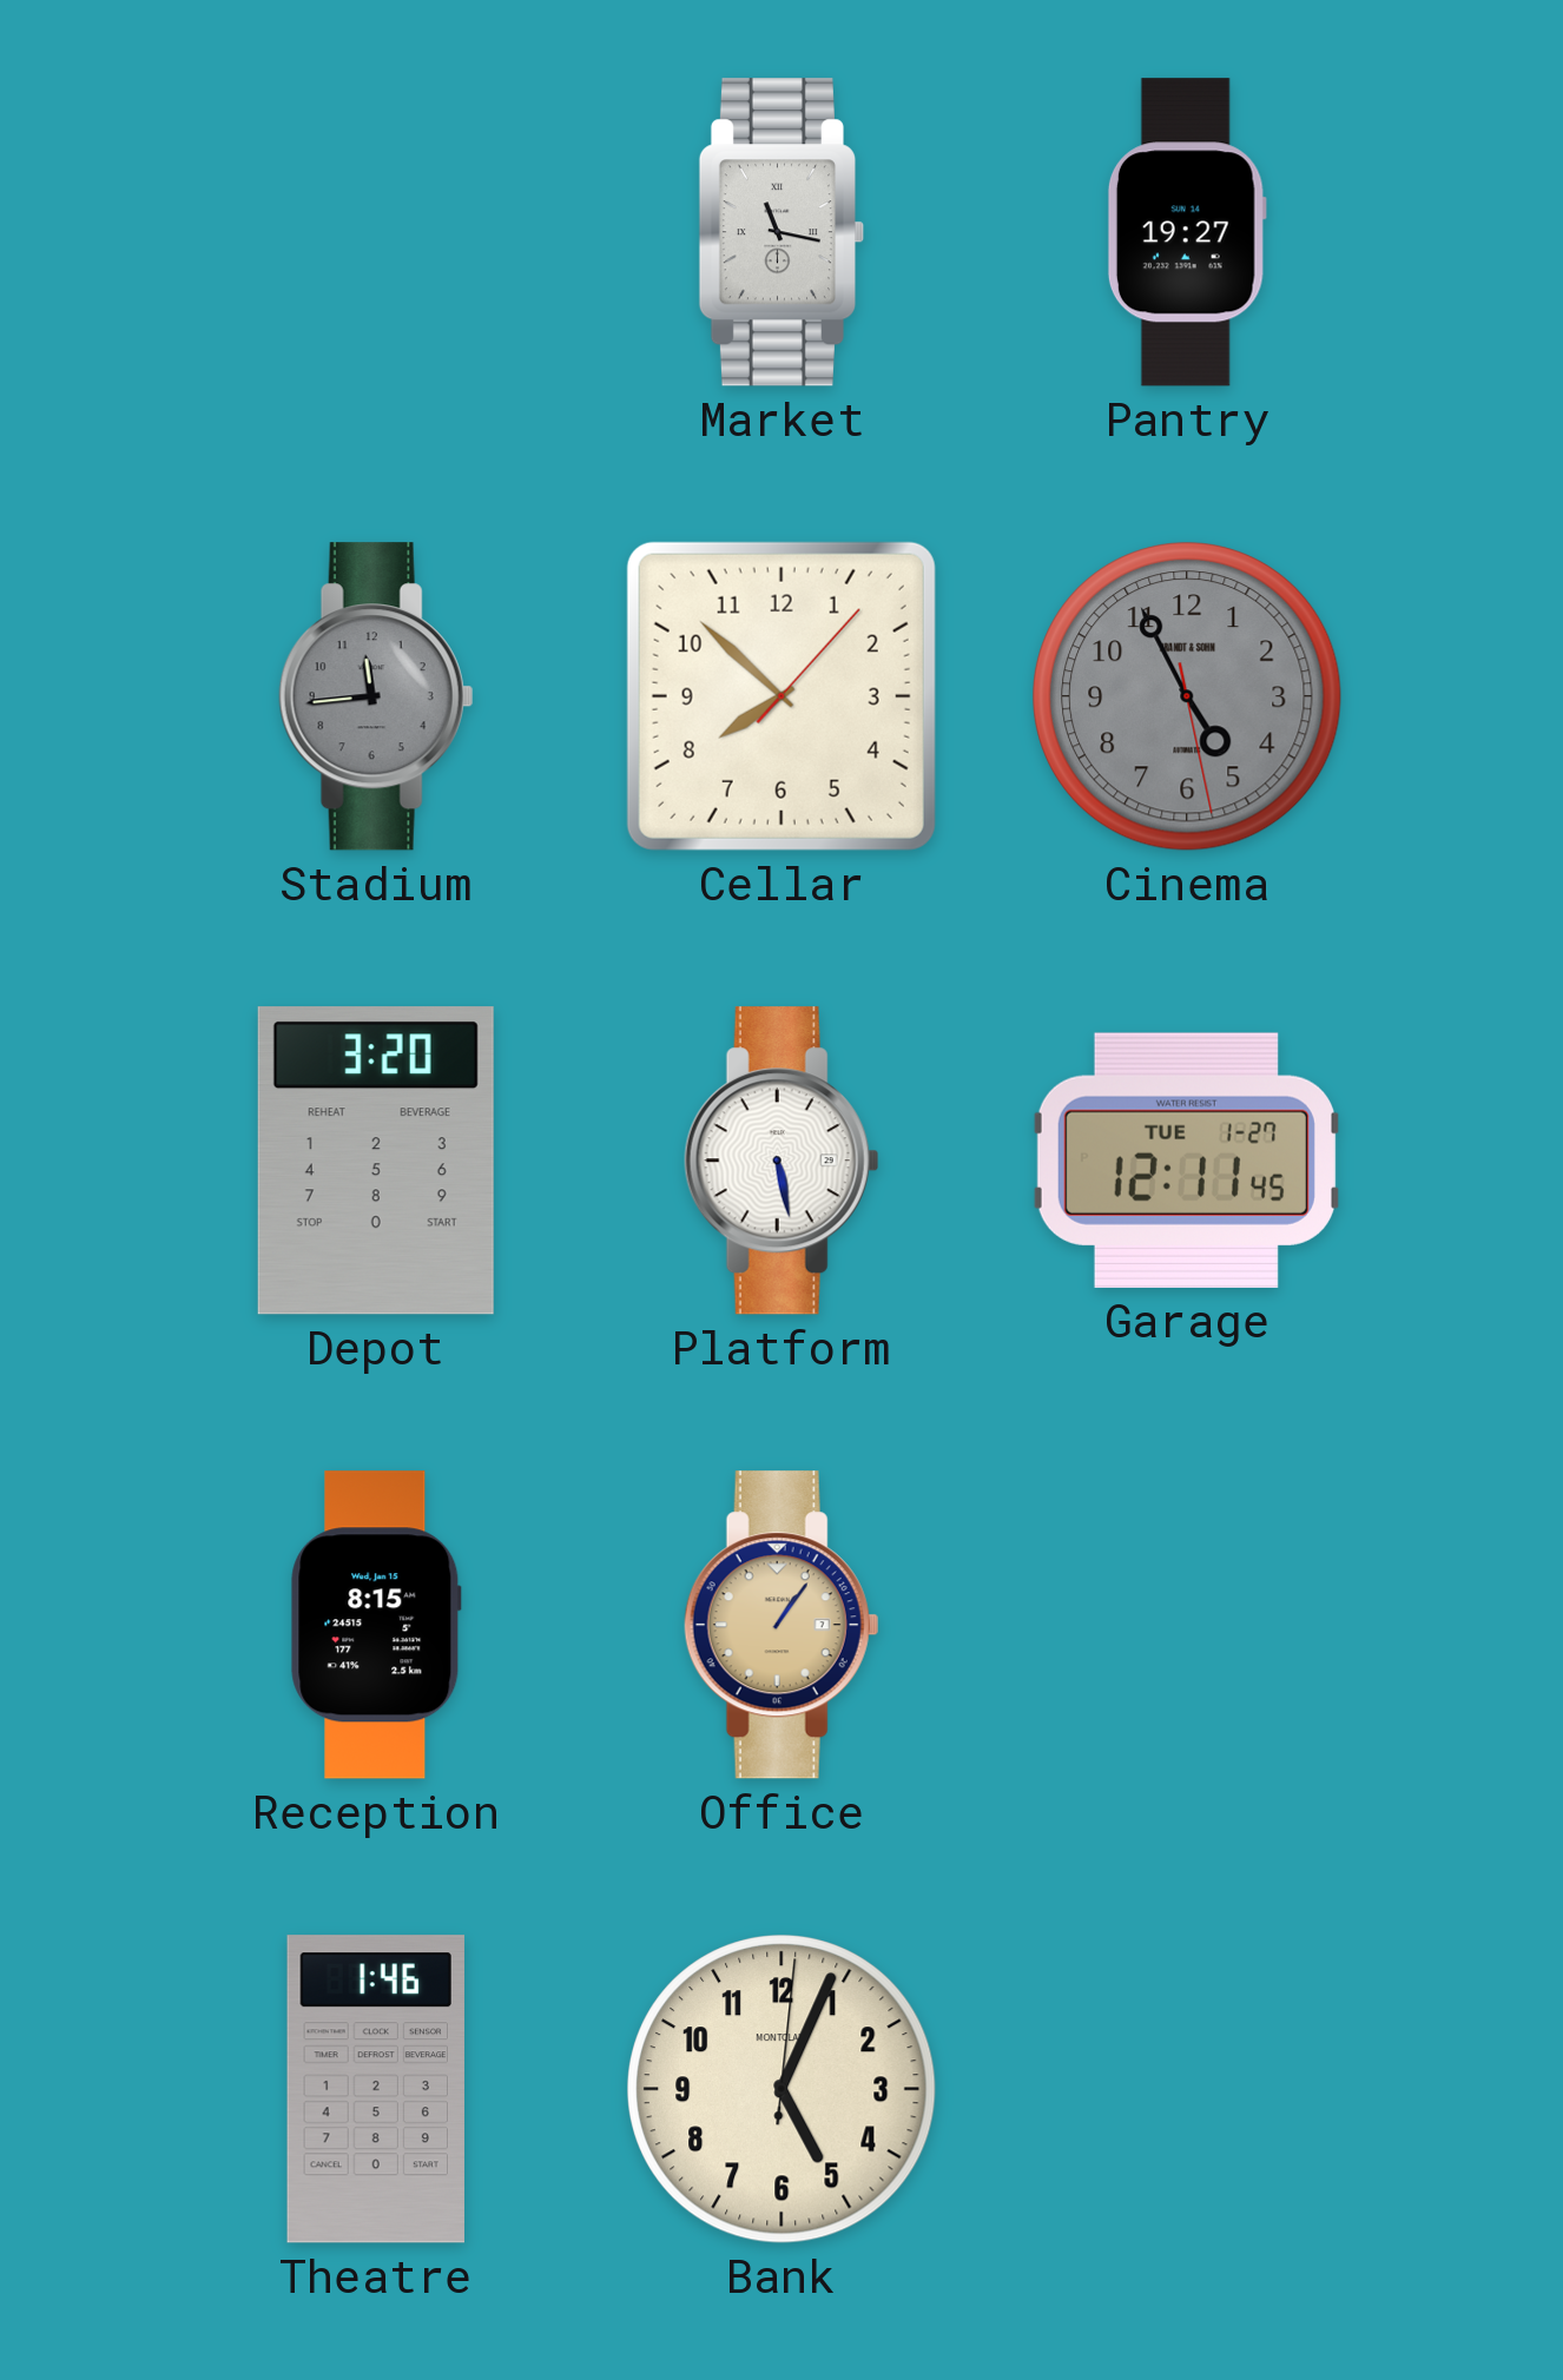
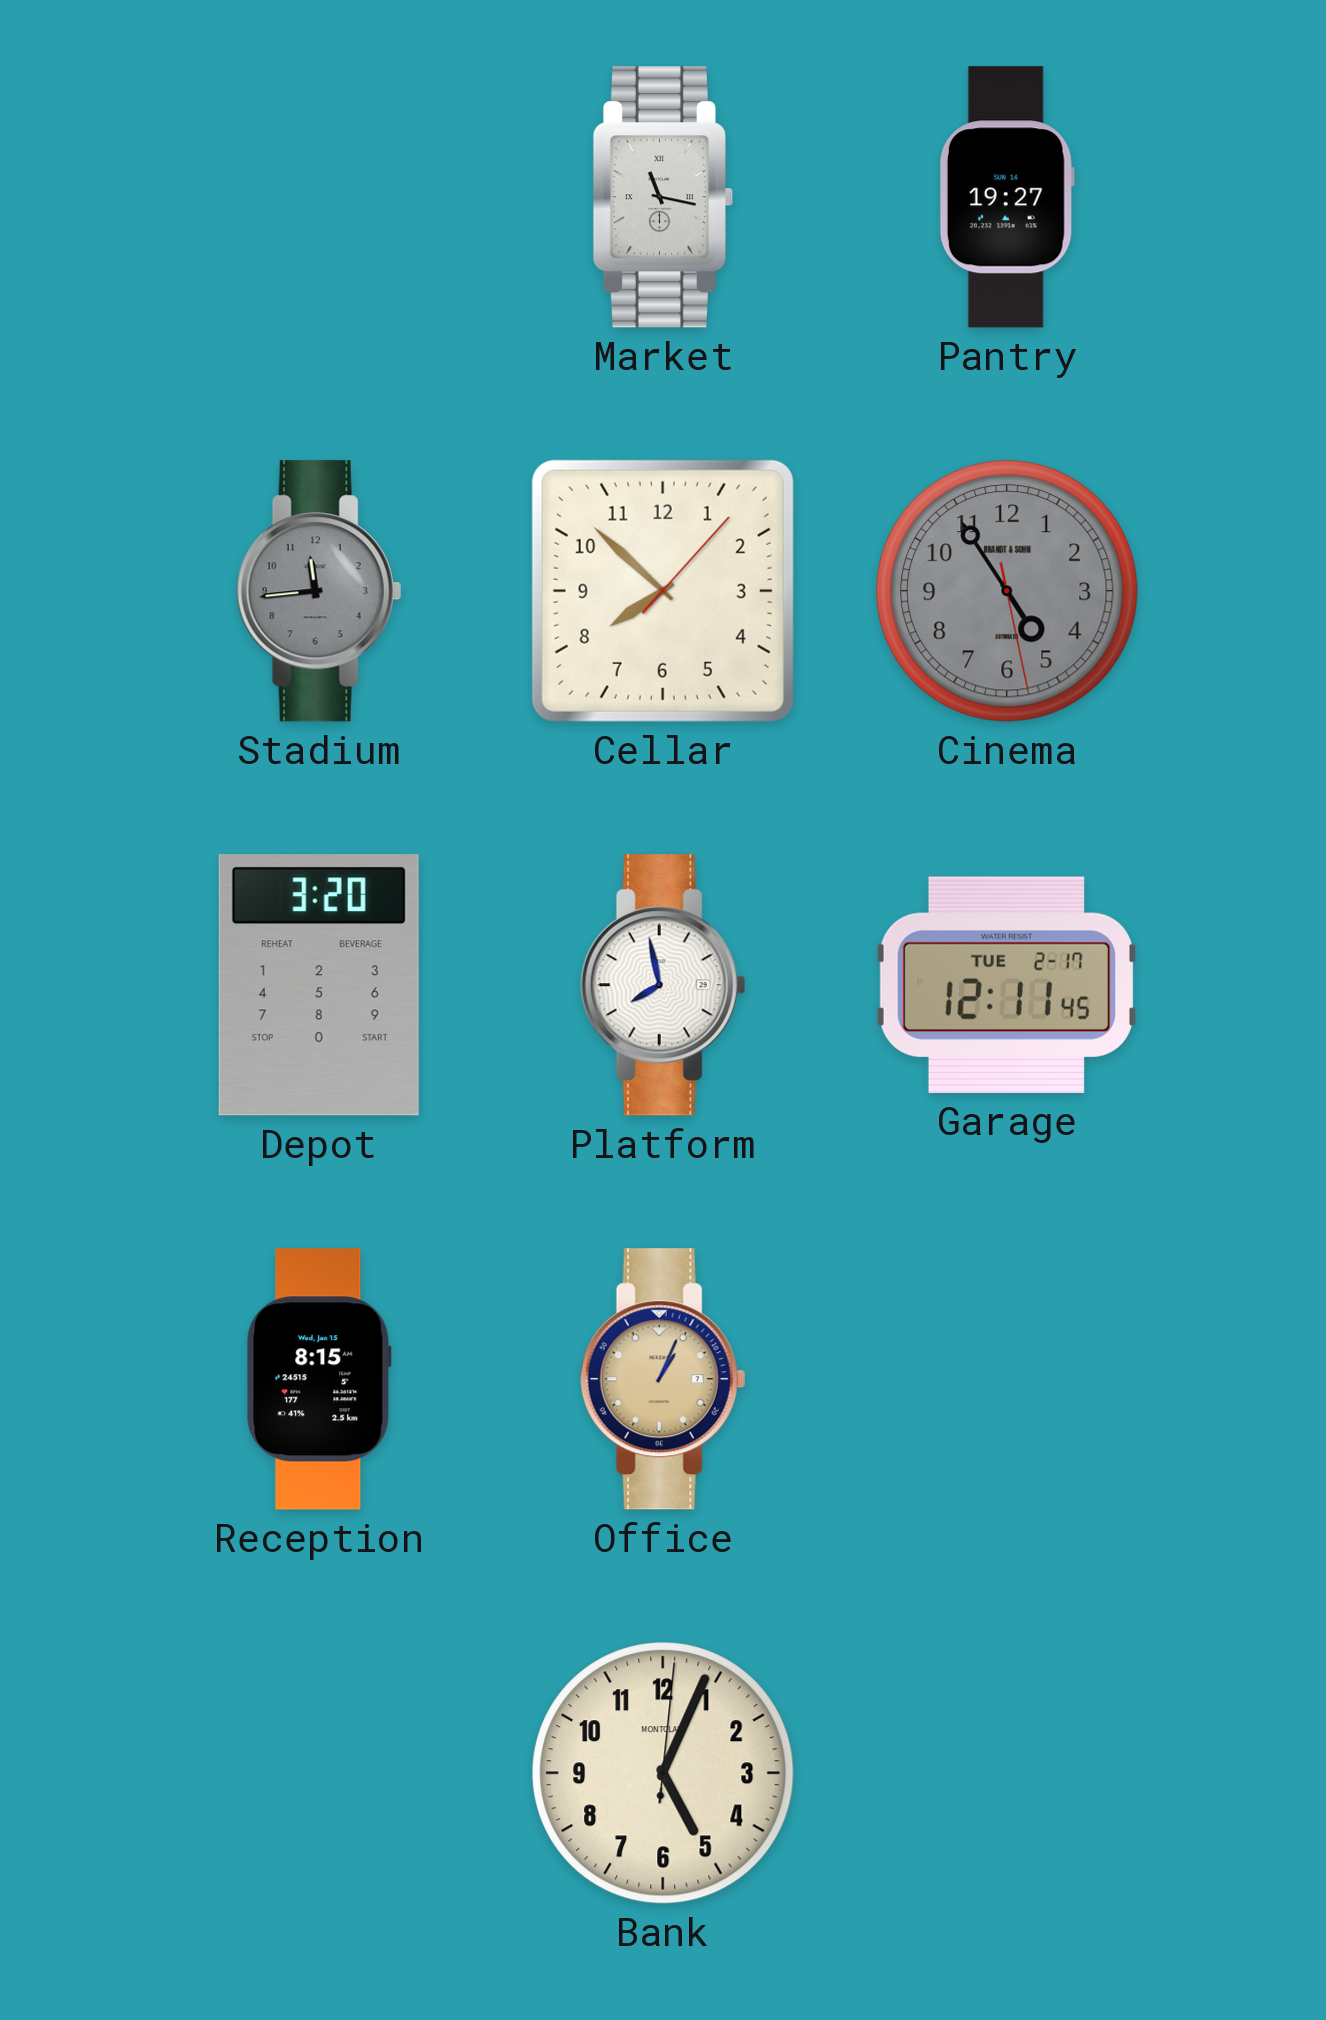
Cinema: 4:55 -> 4:54
Platform: 5:28 -> 7:58
Garage date: TUE 1-27 -> TUE 2-17
Office: 1:06 -> 1:04
Theatre: 1:46 -> none
